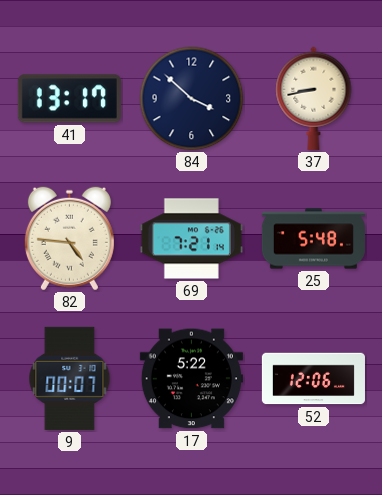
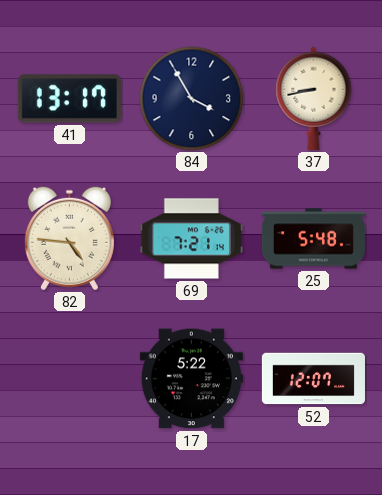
84: 3:52 -> 3:55
9: 00:07 -> none
52: 12:06 -> 12:07
